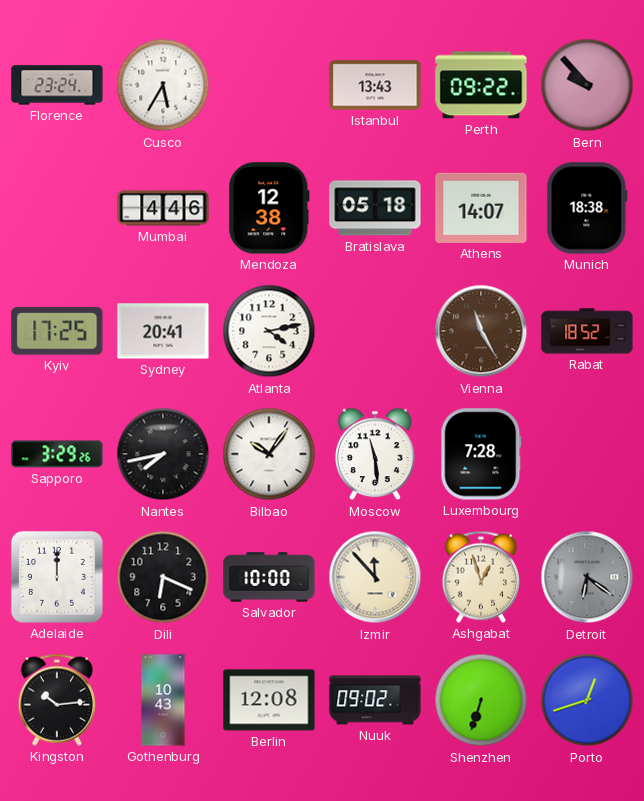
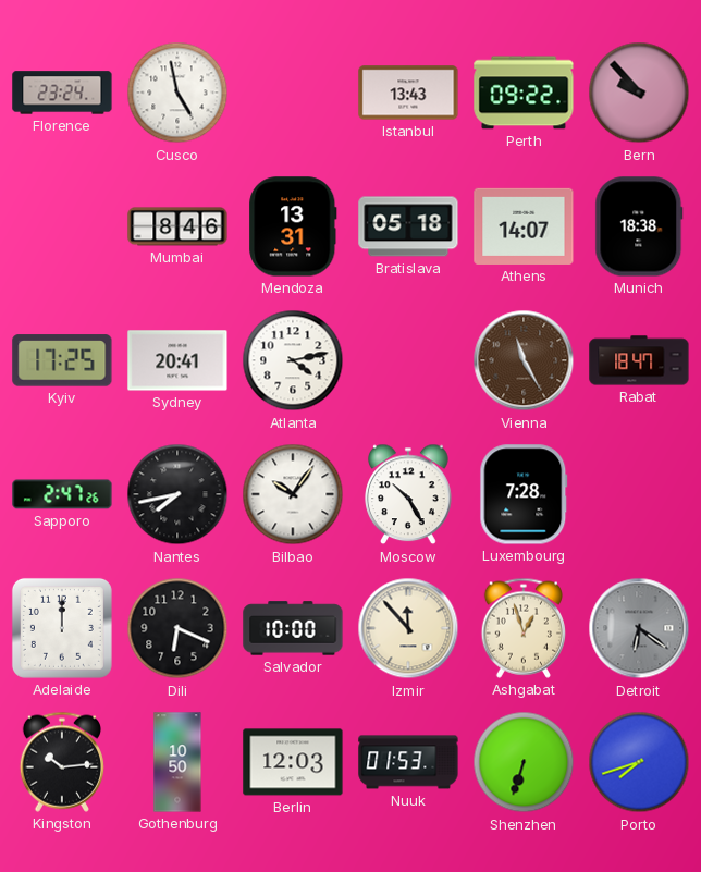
Cusco: 5:35 -> 4:58
Mumbai: 4:46 -> 8:46
Mendoza: 12:38 -> 13:31
Rabat: 18:52 -> 18:47
Sapporo: 3:29 -> 2:47
Moscow: 11:29 -> 10:25
Gothenburg: 10:43 -> 10:50
Berlin: 12:08 -> 12:03
Nuuk: 09:02 -> 01:53
Porto: 12:42 -> 7:42
